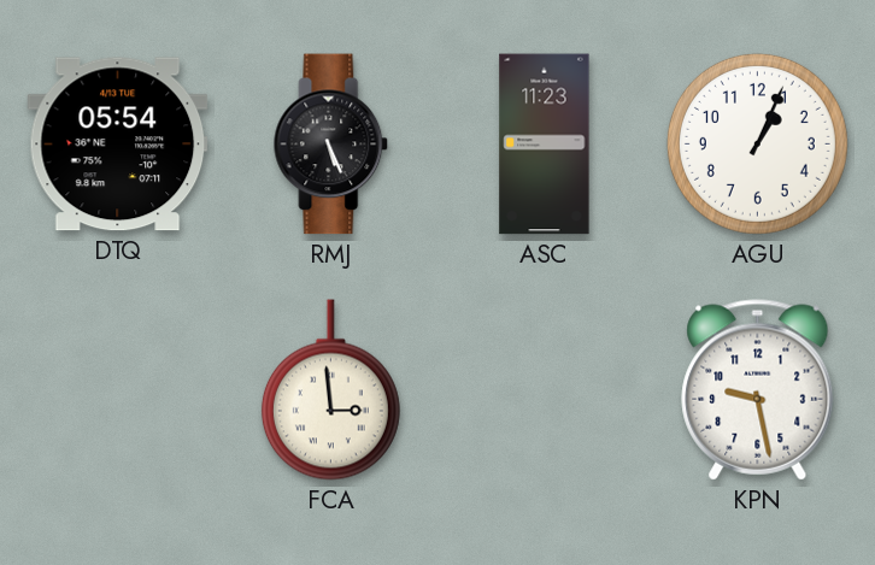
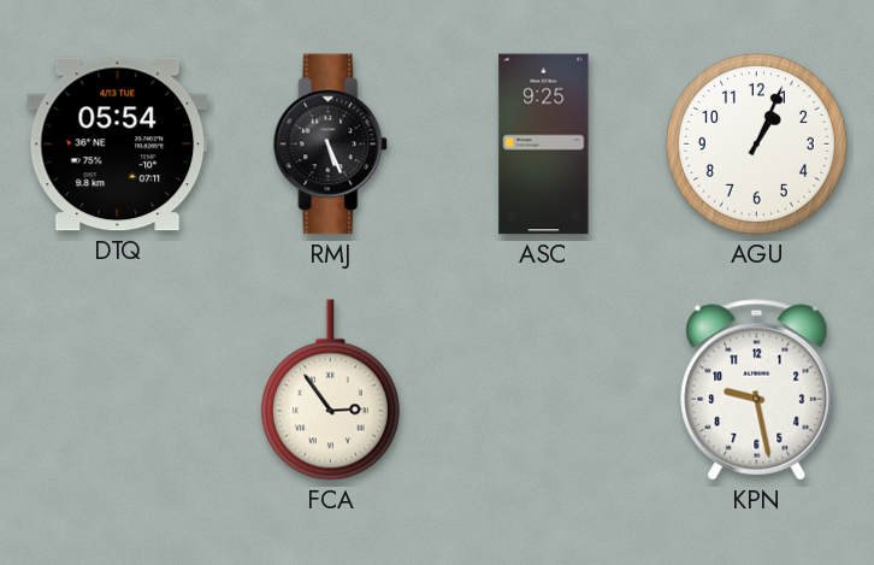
ASC: 11:23 -> 9:25
FCA: 2:59 -> 2:54
